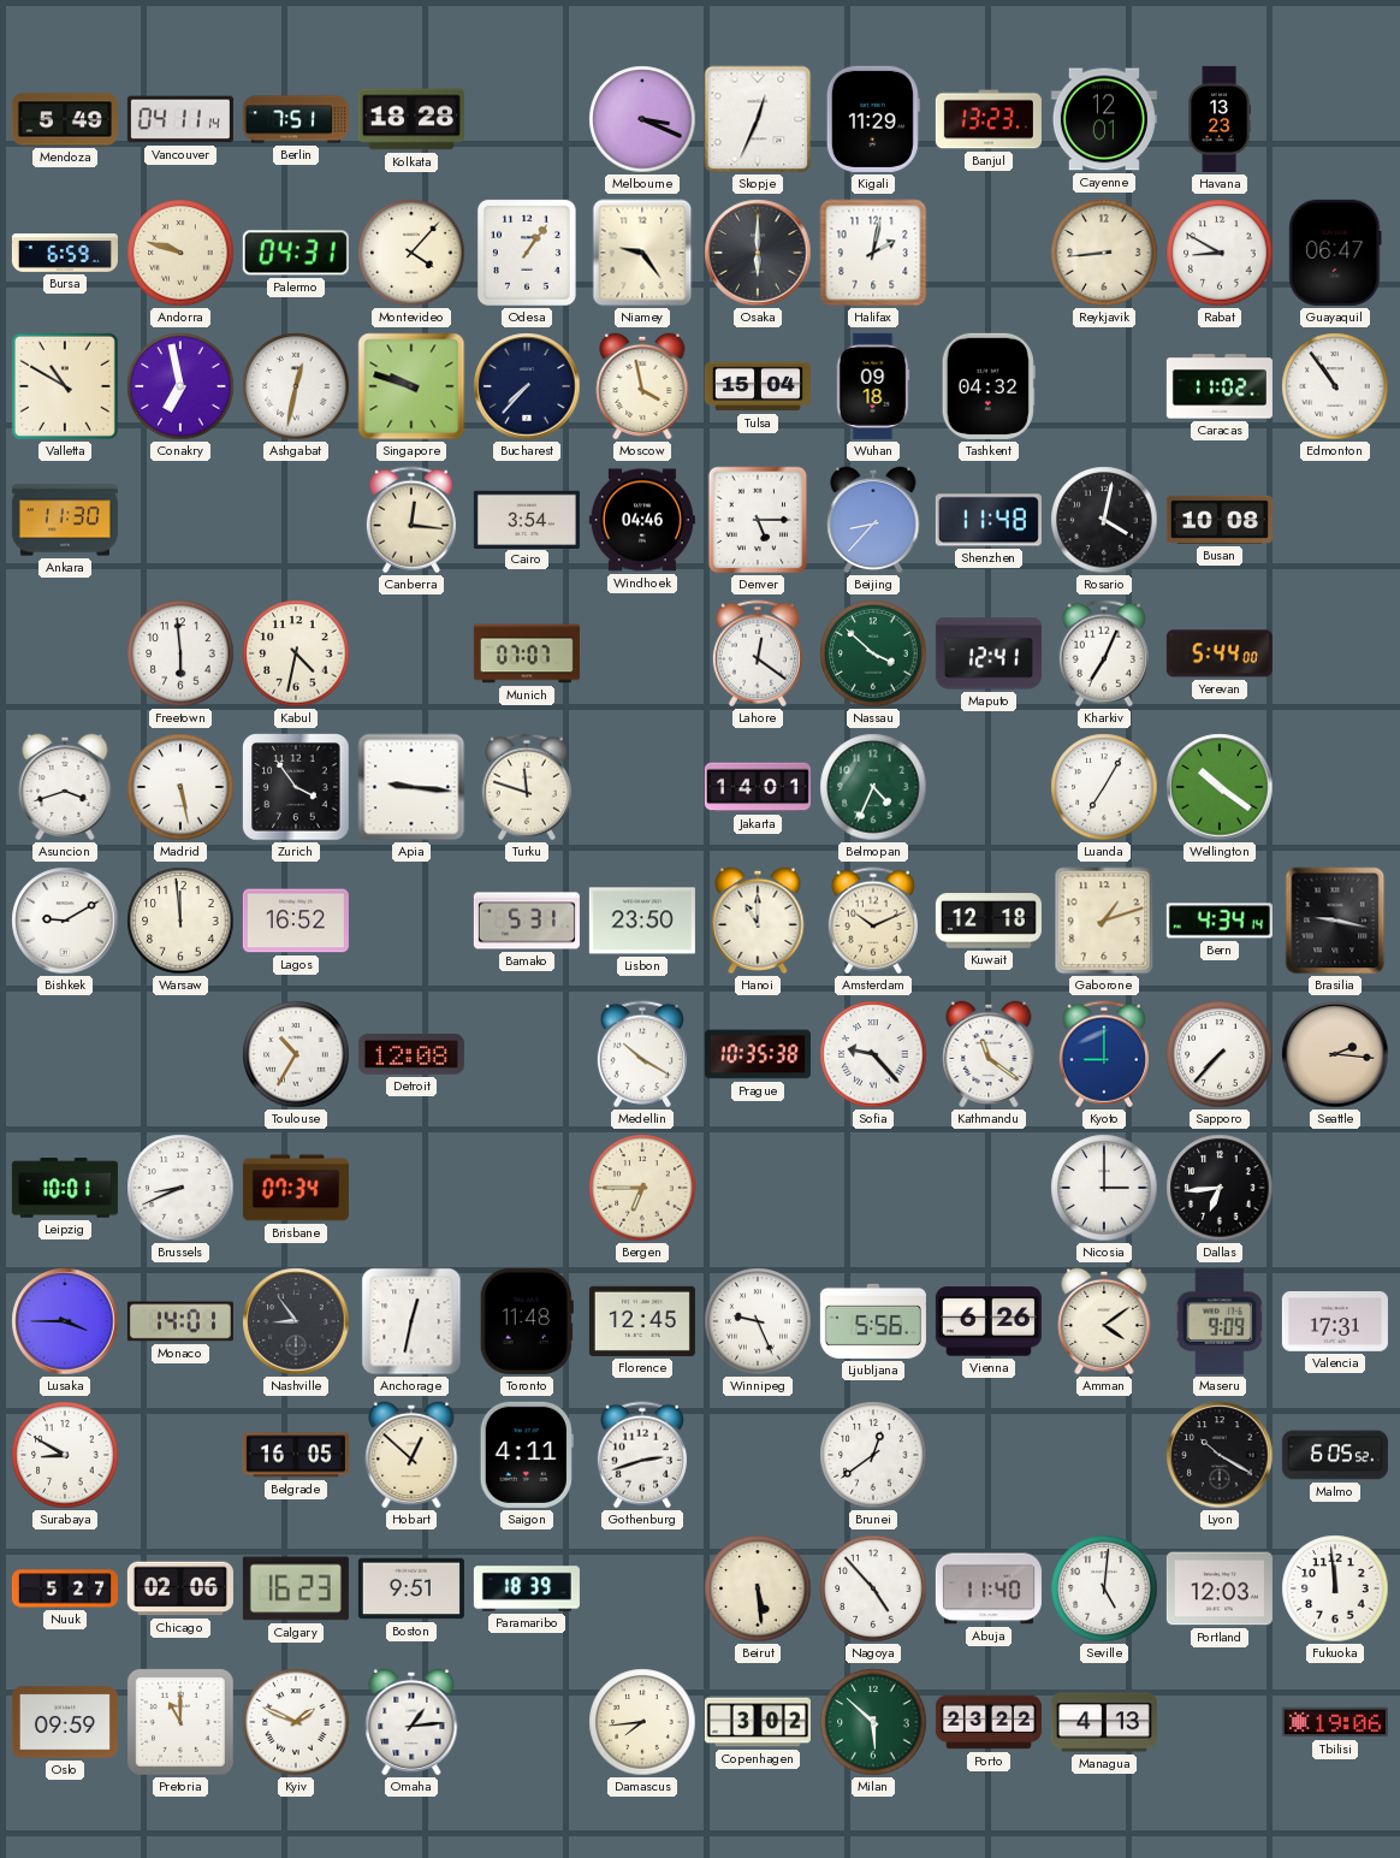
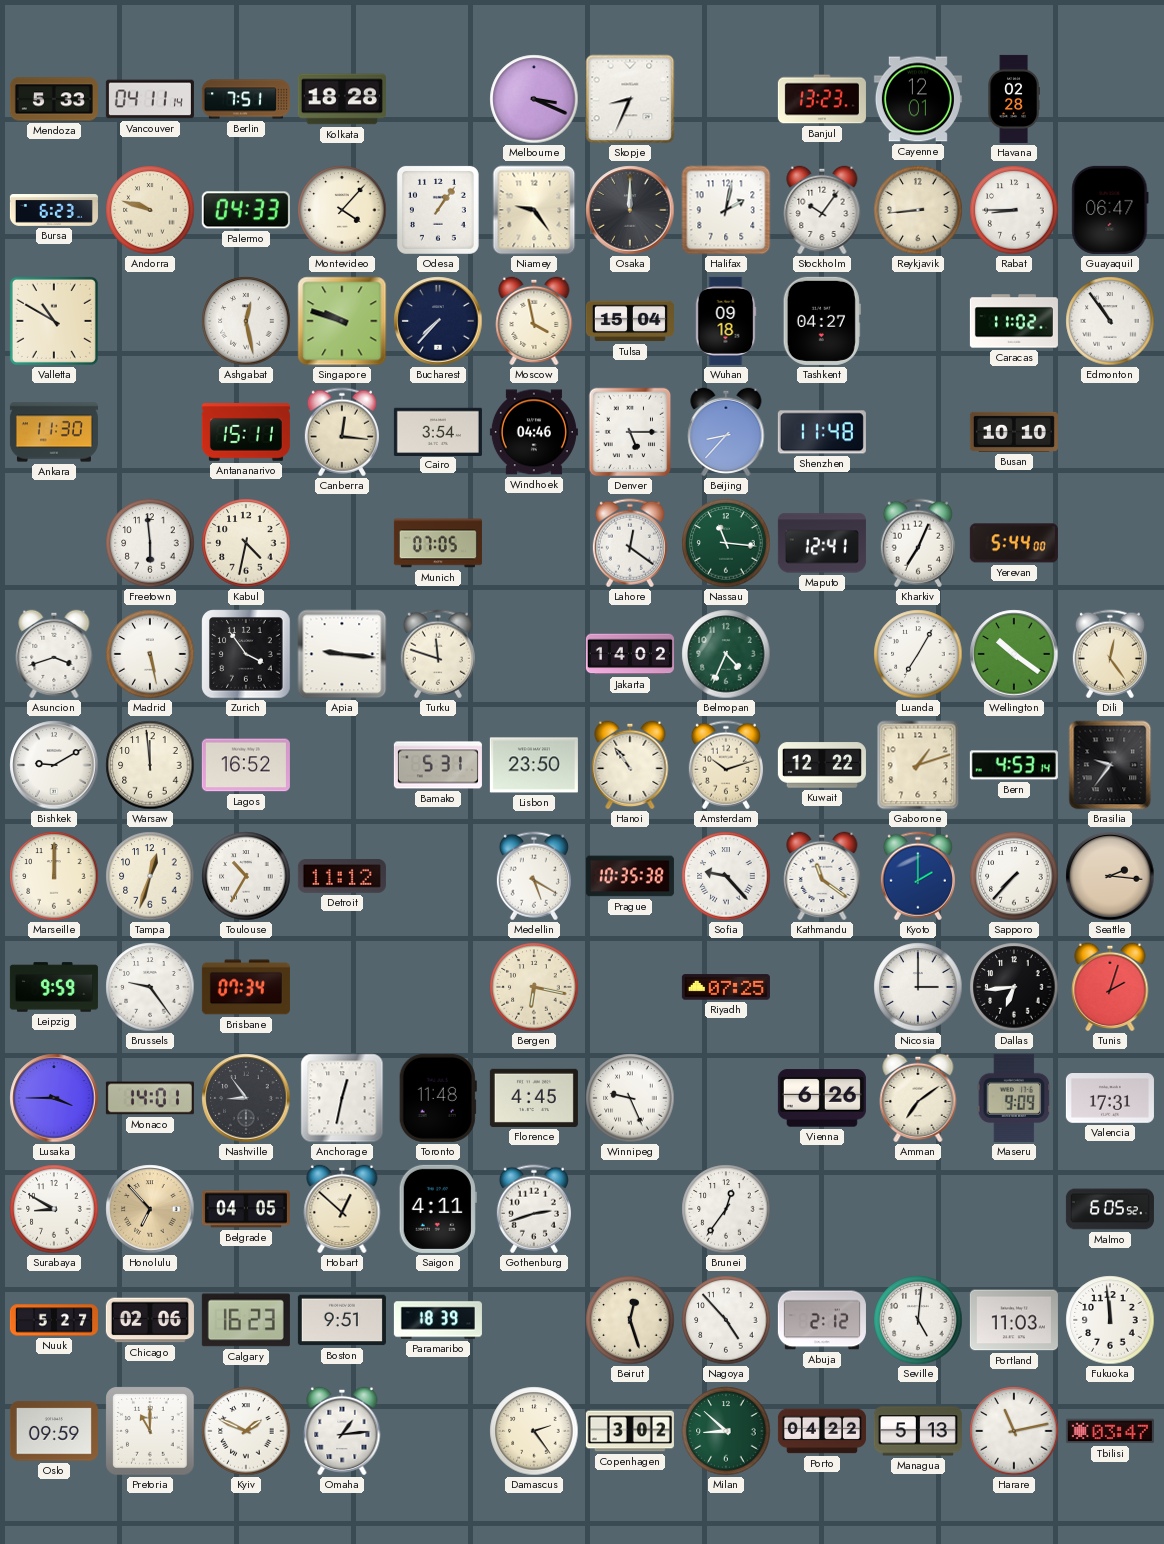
Mendoza: 5:49 -> 5:33
Skopje: 12:34 -> 8:34
Kigali: 11:29 -> none
Havana: 13:23 -> 02:28
Bursa: 6:59 -> 6:23
Palermo: 04:31 -> 04:33
Osaka: 6:00 -> 12:00
Stockholm: none -> 10:06
Rabat: 8:50 -> 8:45
Conakry: 6:58 -> none
Ashgabat: 12:32 -> 12:28
Tashkent: 04:32 -> 04:27
Antananarivo: none -> 15:11
Rosario: 4:02 -> none
Busan: 10:08 -> 10:10
Munich: 07:07 -> 07:05
Nassau: 3:52 -> 11:16
Jakarta: 14:01 -> 14:02
Dili: none -> 12:24
Hanoi: 11:00 -> 10:54
Amsterdam: 10:11 -> 10:12
Kuwait: 12:18 -> 12:22
Bern: 4:34 -> 4:53
Brasilia: 9:17 -> 9:36
Marseille: none -> 12:00
Tampa: none -> 12:33
Detroit: 12:08 -> 11:12
Medellin: 10:20 -> 5:20
Kyoto: 9:00 -> 2:00
Leipzig: 10:01 -> 9:59
Brussels: 8:41 -> 9:24
Bergen: 6:45 -> 6:17
Riyadh: none -> 07:25
Tunis: none -> 2:03
Florence: 12:45 -> 4:45
Ljubljana: 5:56 -> none
Amman: 4:09 -> 7:09
Honolulu: none -> 6:53
Belgrade: 16:05 -> 04:05
Brunei: 12:39 -> 12:36
Lyon: 10:20 -> none
Beirut: 5:29 -> 12:27
Abuja: 11:40 -> 2:12
Portland: 12:03 -> 11:03
Damascus: 7:44 -> 2:24
Milan: 5:52 -> 8:52
Porto: 23:22 -> 04:22
Managua: 4:13 -> 5:13
Harare: none -> 11:13
Tbilisi: 19:06 -> 03:47
